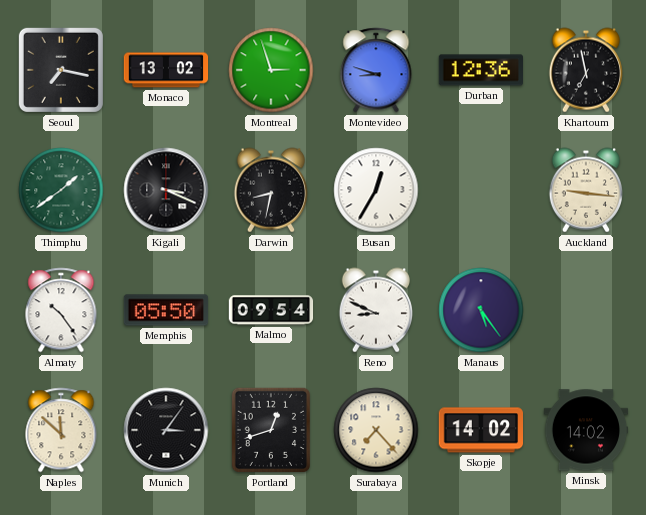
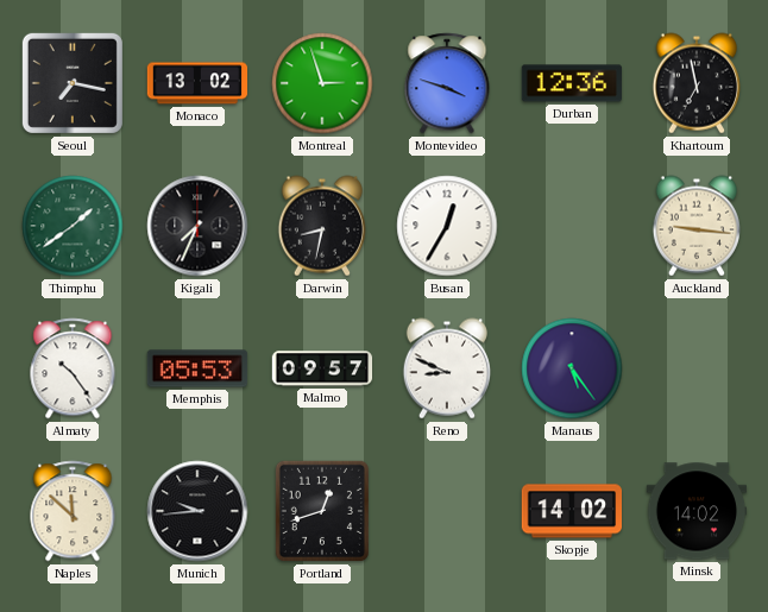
Montevideo: 8:48 -> 3:48
Kigali: 3:19 -> 7:34
Memphis: 05:50 -> 05:53
Malmo: 09:54 -> 09:57
Munich: 3:06 -> 9:44
Surabaya: 7:23 -> none
